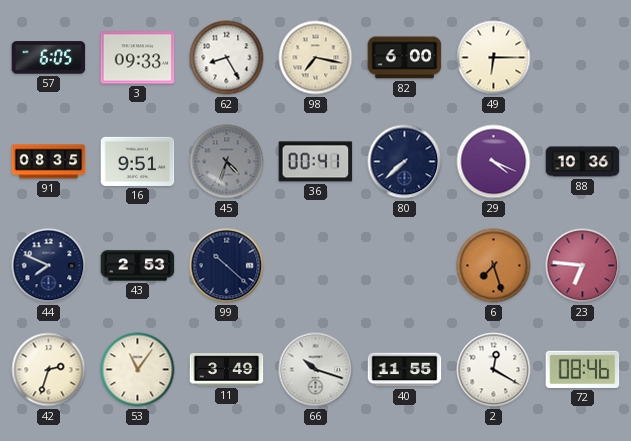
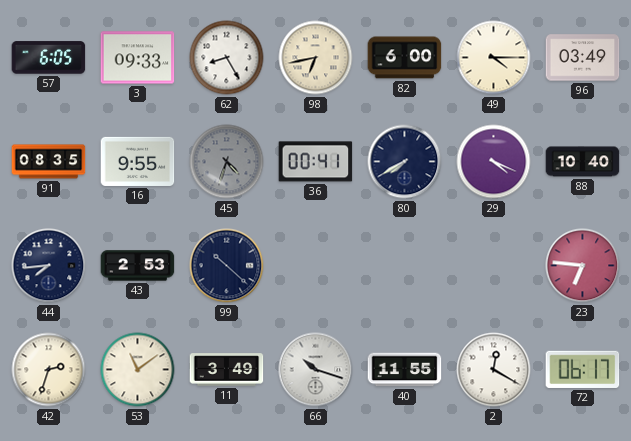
98: 7:17 -> 6:43
49: 6:15 -> 4:15
96: none -> 03:49
16: 9:51 -> 9:55
80: 7:38 -> 7:40
88: 10:36 -> 10:40
44: 7:49 -> 7:44
6: 7:27 -> none
53: 11:06 -> 11:09
72: 08:46 -> 06:17
